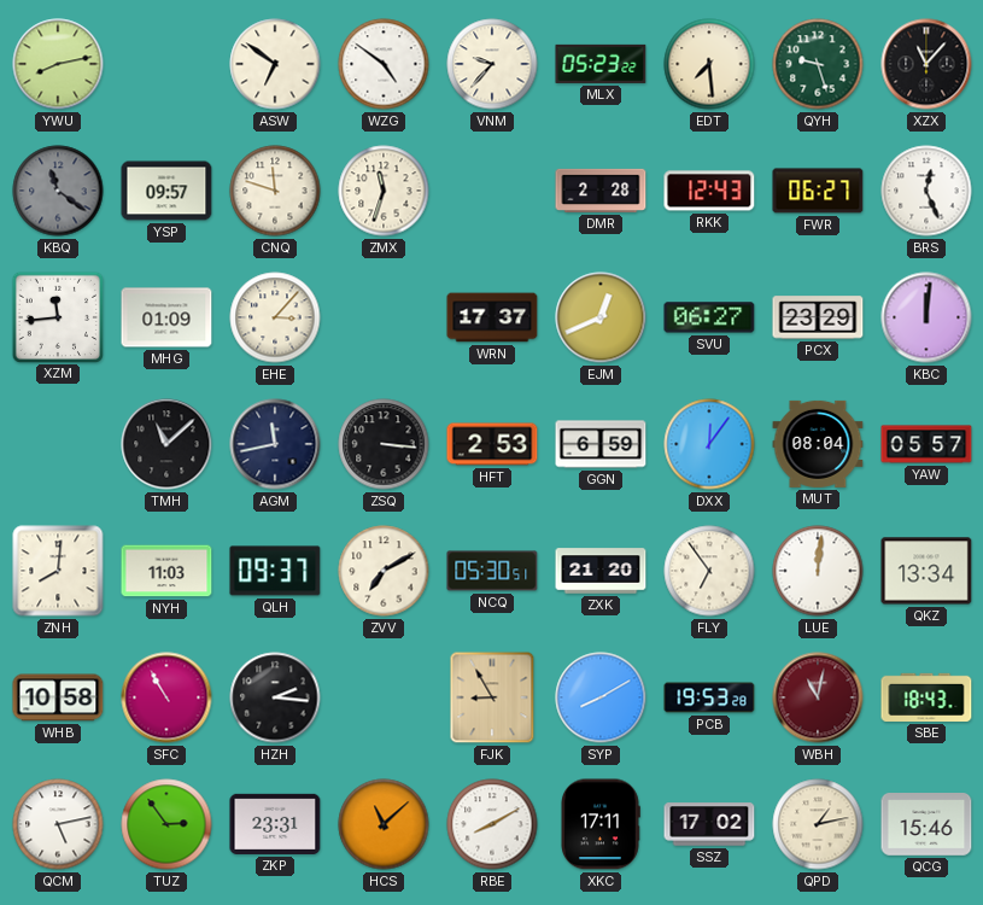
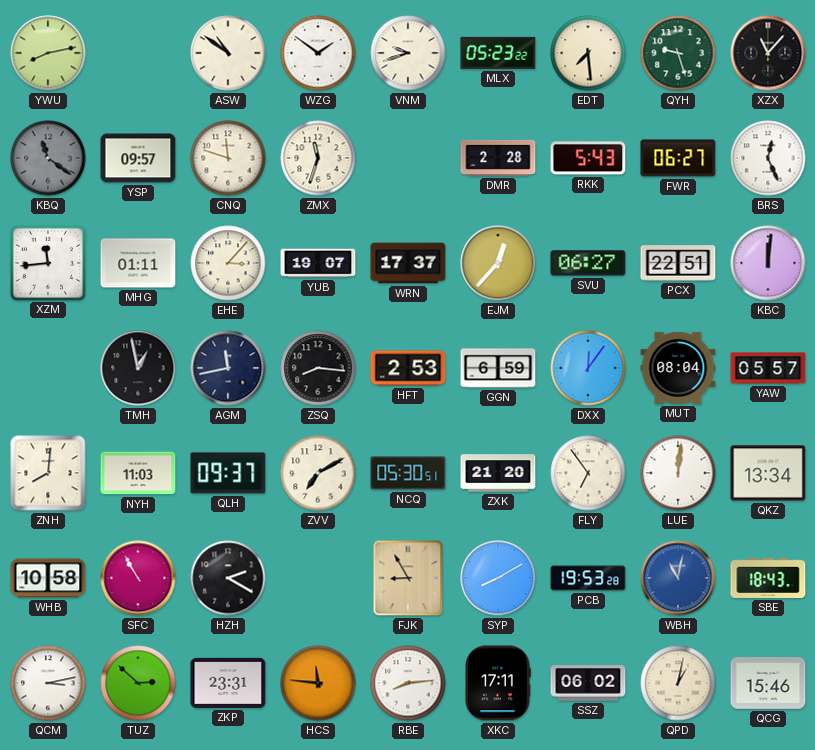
ASW: 6:51 -> 10:51
WZG: 4:51 -> 1:51
VNM: 9:37 -> 9:42
RKK: 12:43 -> 5:43
MHG: 01:09 -> 01:11
YUB: none -> 19:07
EJM: 12:41 -> 12:37
PCX: 23:29 -> 22:51
TMH: 11:08 -> 12:58
ZSQ: 3:16 -> 8:16
HZH: 2:16 -> 2:20
WBH dial: burgundy -> blue
QCM: 5:13 -> 3:13
TUZ: 2:54 -> 2:52
HCS: 11:08 -> 11:46
RBE: 8:10 -> 8:14
SSZ: 17:02 -> 06:02
QPD: 1:13 -> 1:02
